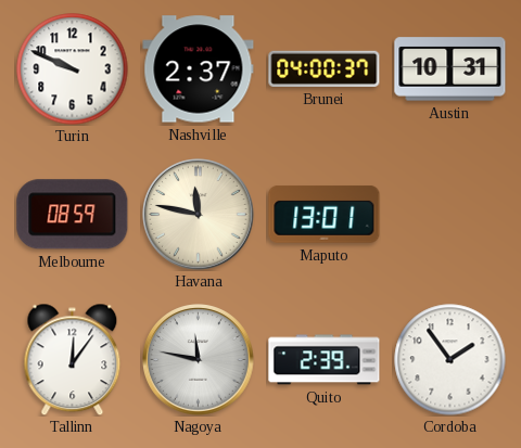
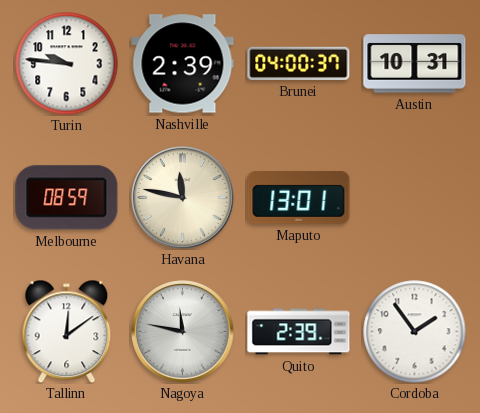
Turin: 9:49 -> 9:46
Nashville: 2:37 -> 2:39
Tallinn: 12:06 -> 12:09
